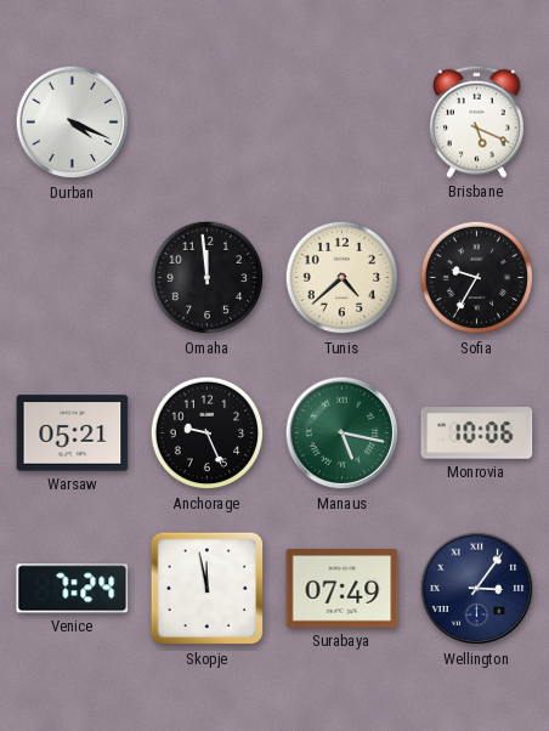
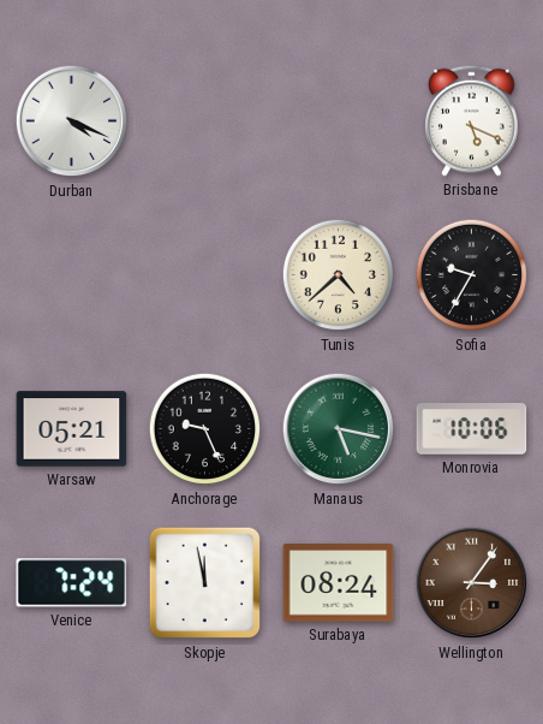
Omaha: 11:59 -> none
Surabaya: 07:49 -> 08:24
Wellington dial: navy -> brown
